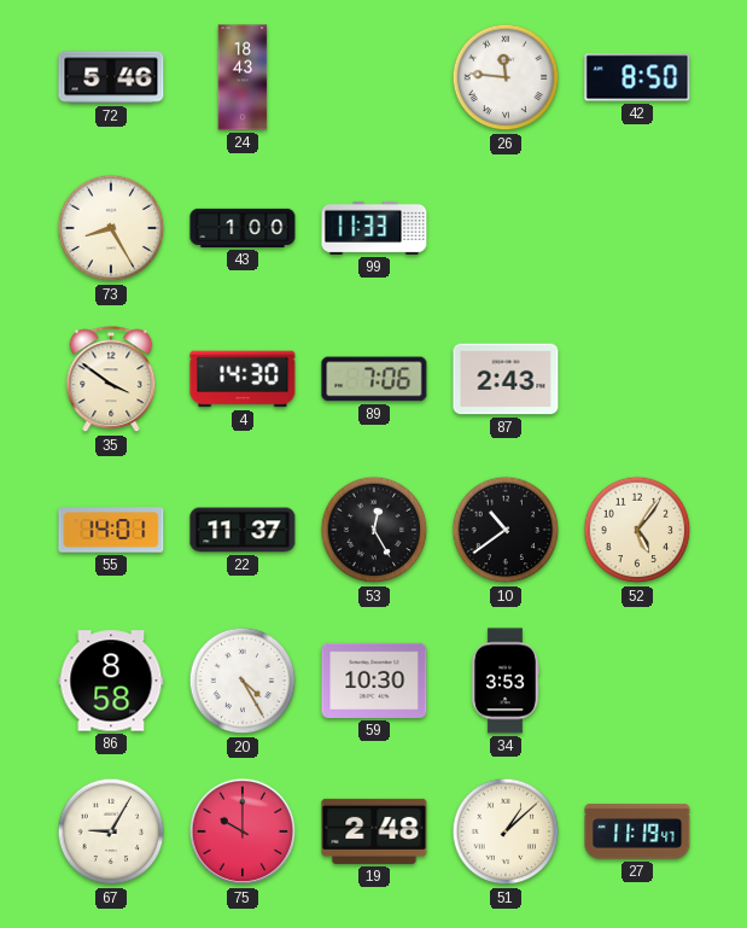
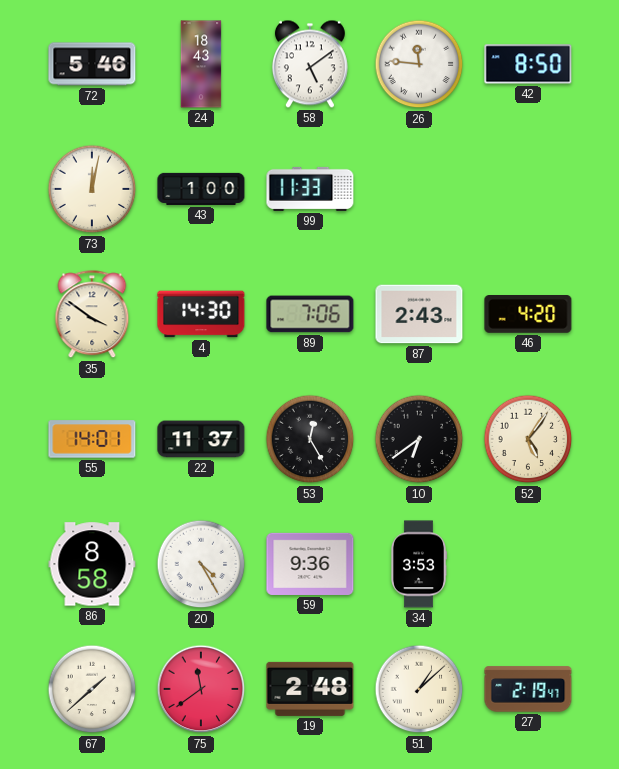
58: none -> 5:09
73: 8:25 -> 12:02
46: none -> 4:20
10: 10:39 -> 6:39
59: 10:30 -> 9:36
67: 9:05 -> 1:38
75: 10:00 -> 11:39
27: 11:19 -> 2:19
